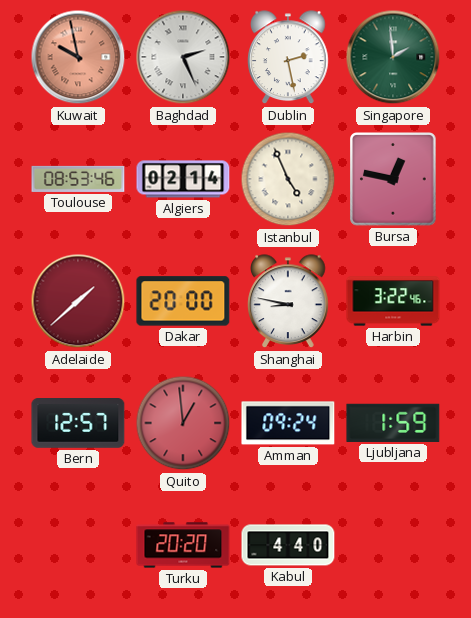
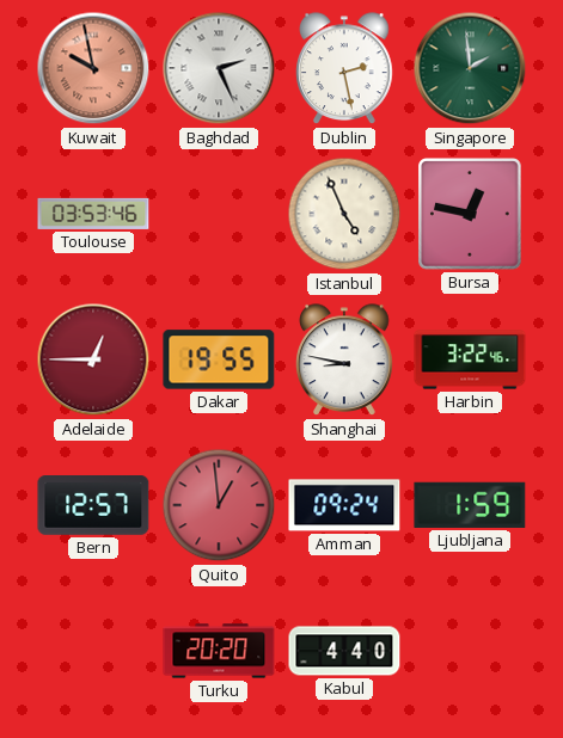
Toulouse: 08:53 -> 03:53
Algiers: 02:14 -> none
Adelaide: 1:38 -> 12:45
Dakar: 20:00 -> 19:55
